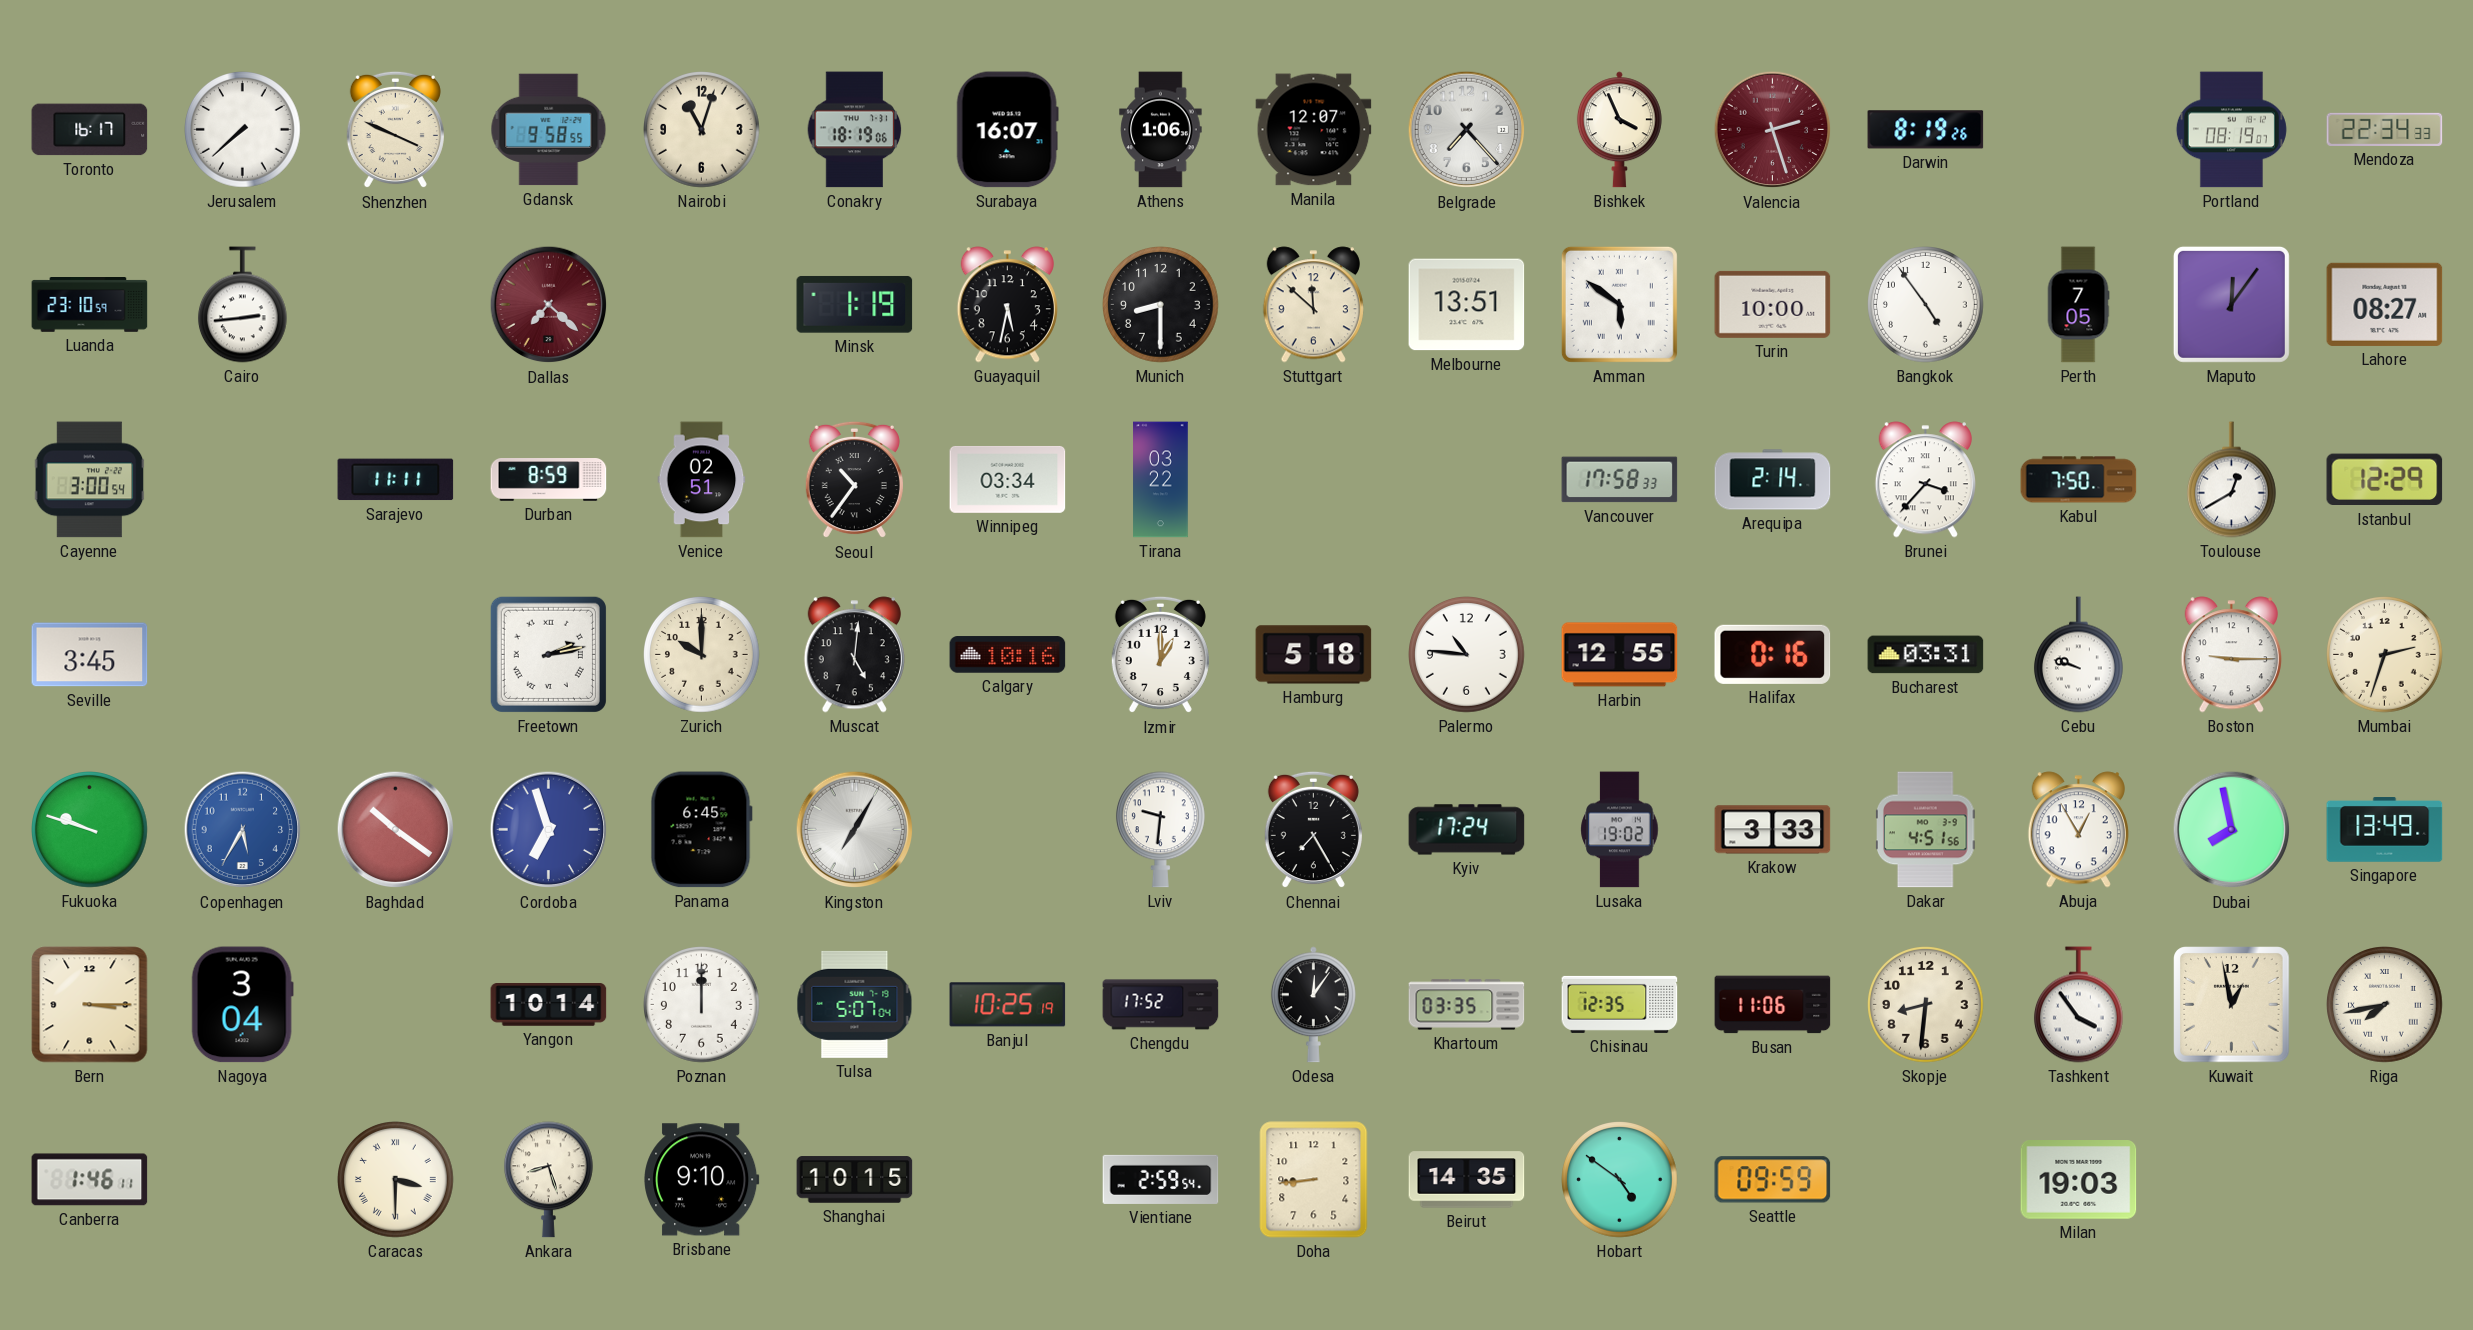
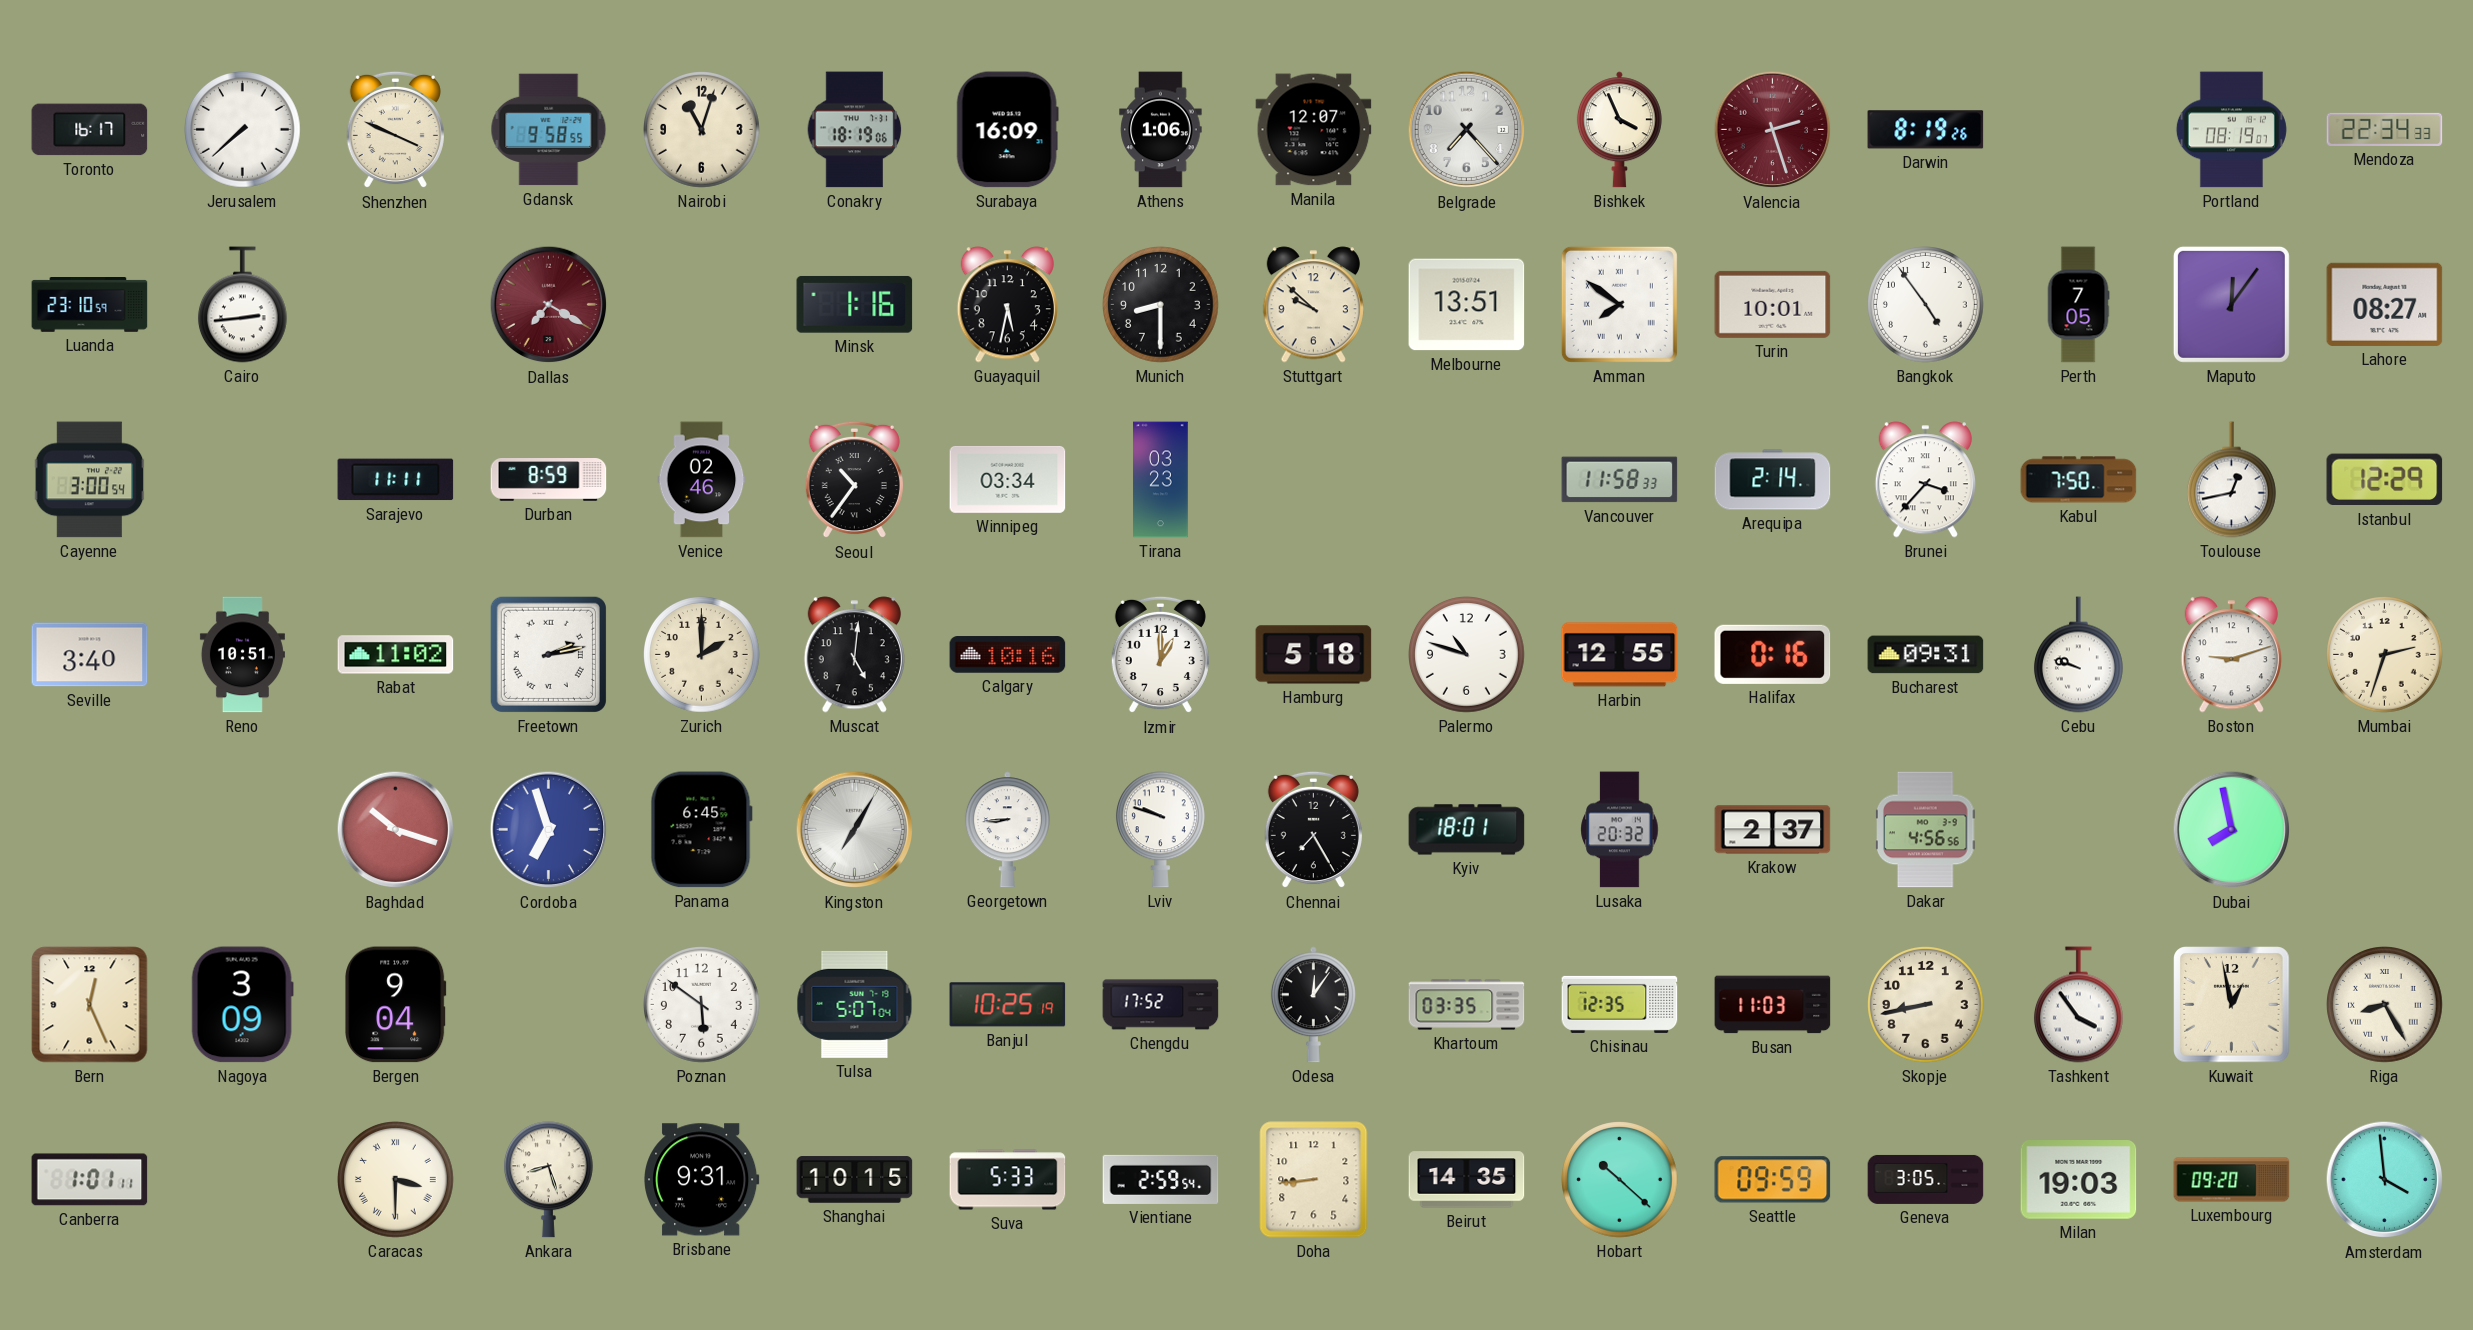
Surabaya: 16:07 -> 16:09
Dallas: 7:22 -> 7:20
Minsk: 1:19 -> 1:16
Stuttgart: 11:52 -> 9:52
Amman: 5:51 -> 7:51
Turin: 10:00 -> 10:01
Venice: 02:51 -> 02:46
Tirana: 03:22 -> 03:23
Vancouver: 17:58 -> 11:58
Toulouse: 12:40 -> 12:43
Seville: 3:45 -> 3:40
Reno: none -> 10:51
Rabat: none -> 11:02
Zurich: 10:00 -> 2:00
Palermo: 10:46 -> 10:48
Bucharest: 03:31 -> 09:31
Boston: 9:15 -> 9:12
Fukuoka: 9:48 -> none
Copenhagen: 5:35 -> none
Baghdad: 10:21 -> 10:18
Georgetown: none -> 8:44
Lviv: 9:31 -> 9:48
Kyiv: 17:24 -> 18:01
Lusaka: 19:02 -> 20:32
Krakow: 3:33 -> 2:37
Dakar: 4:51 -> 4:56
Abuja: 12:55 -> none
Singapore: 13:49 -> none
Bern: 3:15 -> 12:26
Nagoya: 3:04 -> 3:09
Bergen: none -> 9:04
Yangon: 10:14 -> none
Poznan: 12:00 -> 5:51
Busan: 11:06 -> 11:03
Skopje: 8:31 -> 8:43
Riga: 7:43 -> 8:25
Canberra: 1:46 -> 1:01
Brisbane: 9:10 -> 9:31
Suva: none -> 5:33
Hobart: 4:51 -> 10:22
Geneva: none -> 3:05
Luxembourg: none -> 09:20
Amsterdam: none -> 3:59
